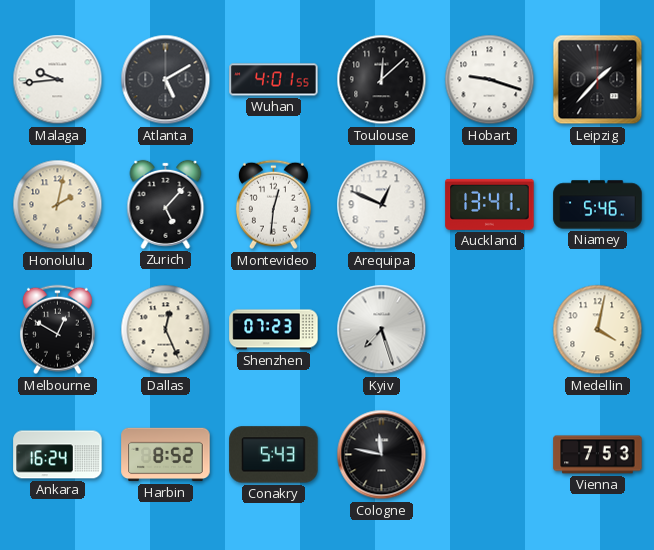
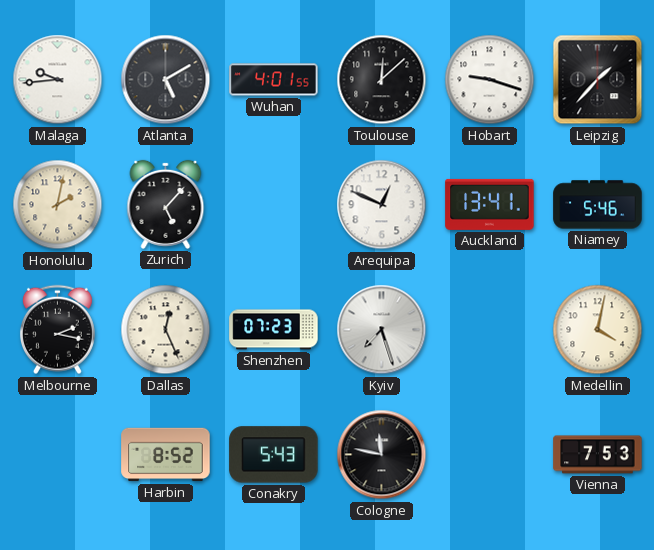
Montevideo: 12:31 -> none
Melbourne: 12:50 -> 2:17
Ankara: 16:24 -> none
